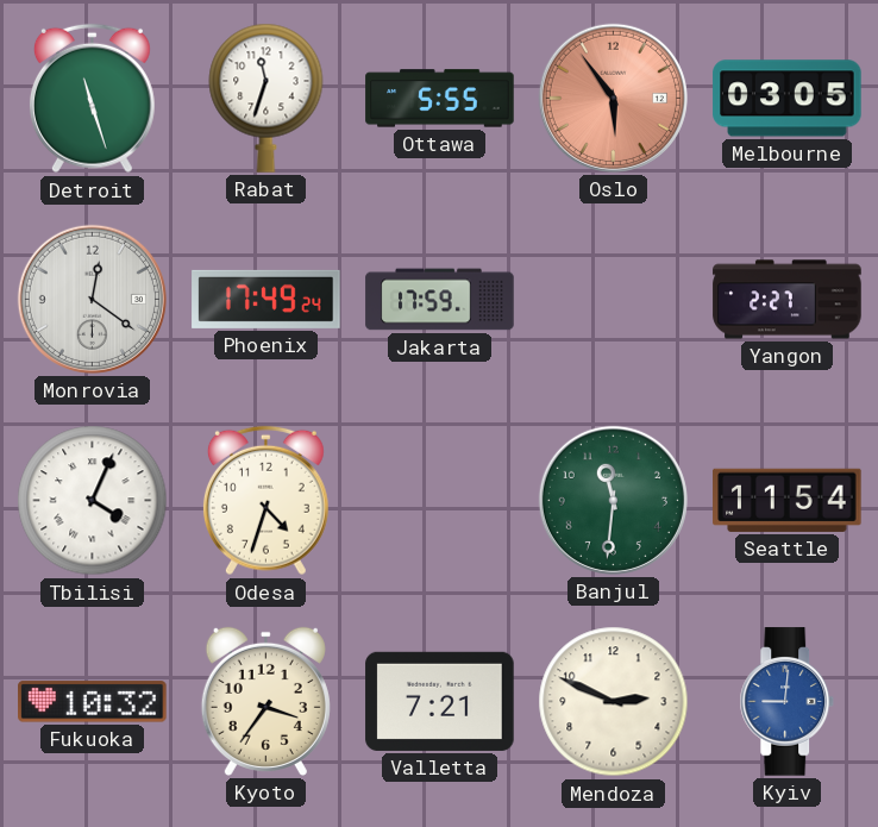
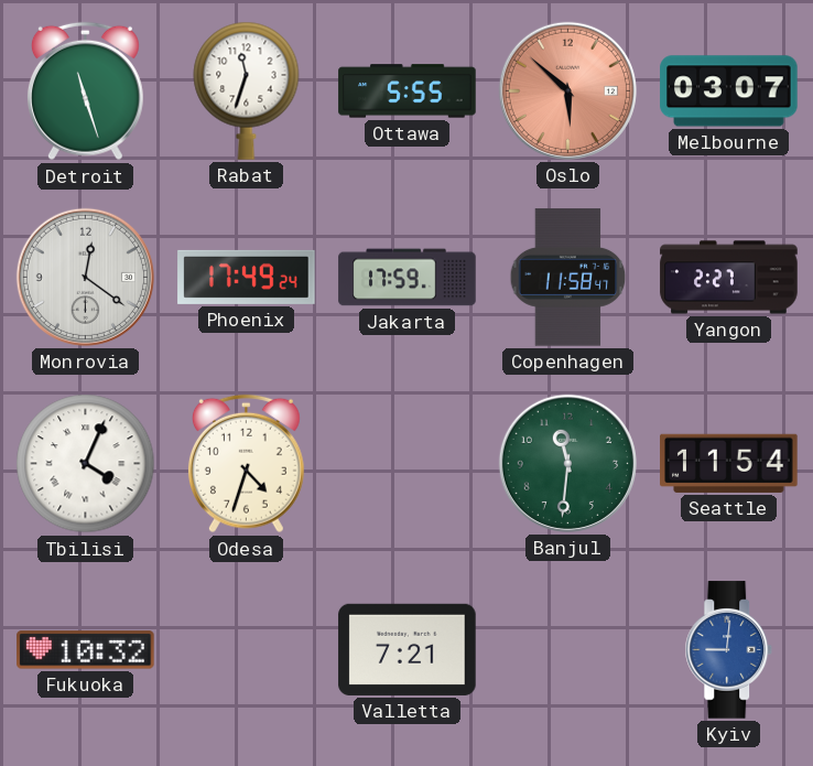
Oslo: 5:54 -> 5:52
Melbourne: 03:05 -> 03:07
Copenhagen: none -> 11:58
Kyoto: 3:36 -> none
Mendoza: 2:49 -> none
